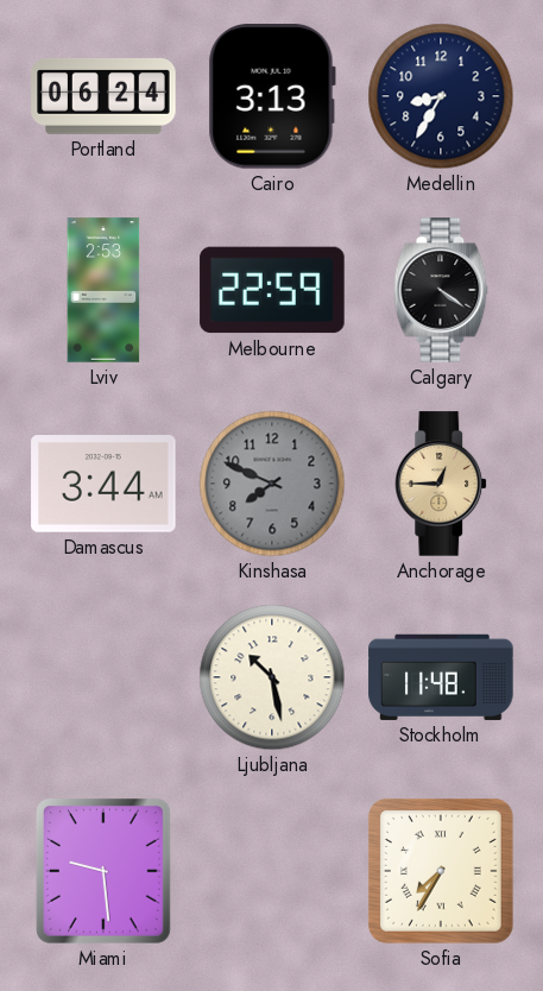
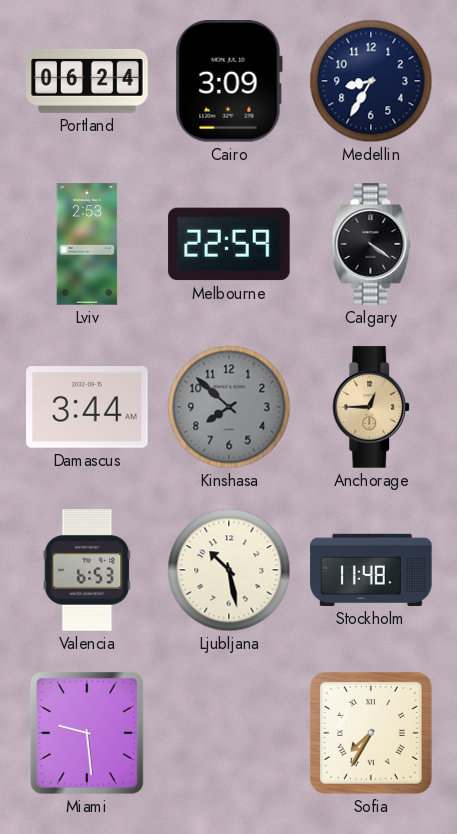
Cairo: 3:13 -> 3:09
Kinshasa: 7:49 -> 7:52
Valencia: none -> 6:53
